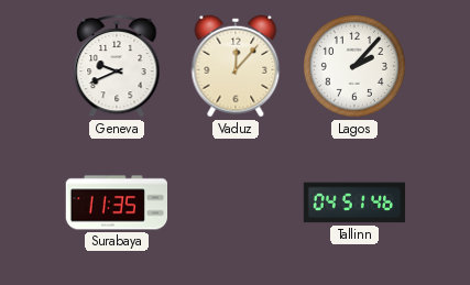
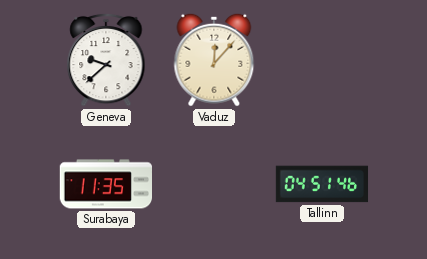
Geneva: 9:41 -> 9:38
Lagos: 2:07 -> none
